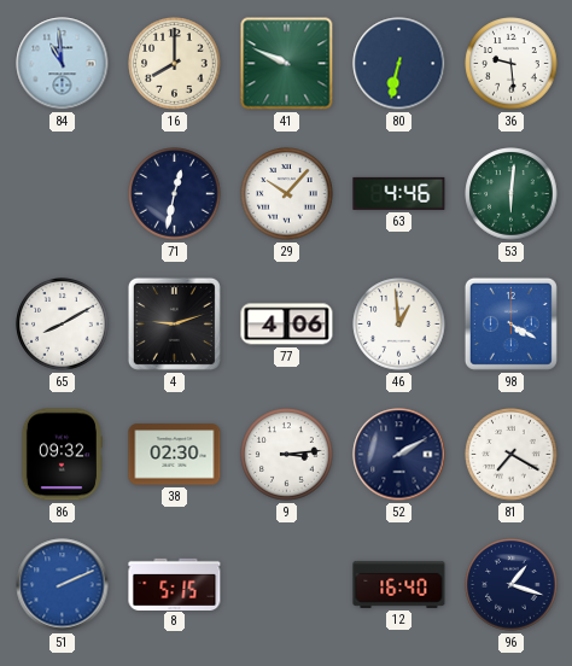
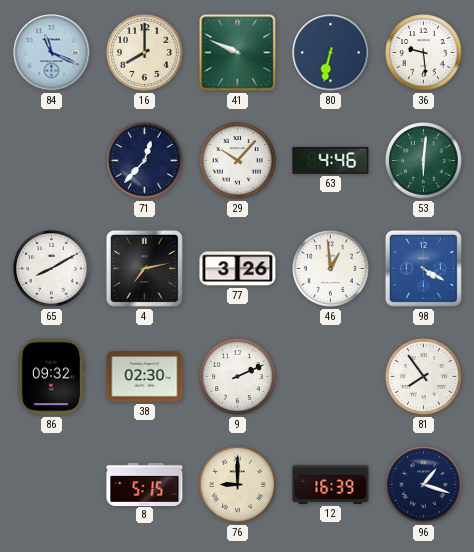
84: 10:59 -> 11:19
71: 12:32 -> 12:37
4: 9:12 -> 7:13
77: 4:06 -> 3:26
9: 3:14 -> 2:11
52: 2:10 -> none
81: 7:20 -> 7:54
51: 2:11 -> none
76: none -> 9:00
12: 16:40 -> 16:39
